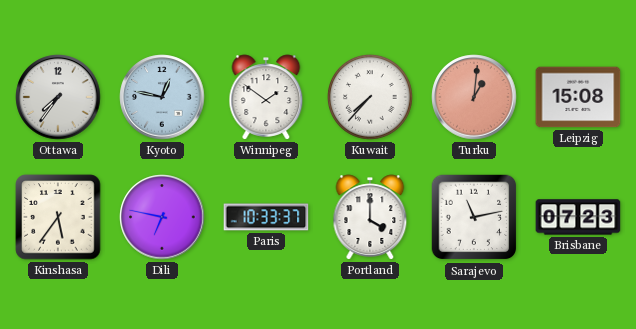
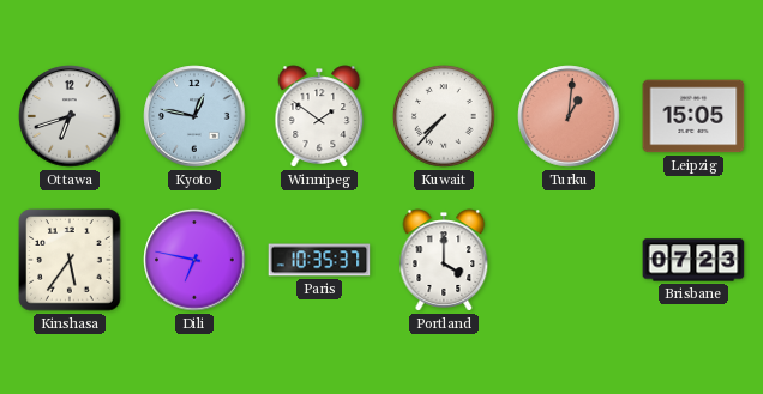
Ottawa: 7:36 -> 6:42
Leipzig: 15:08 -> 15:05
Paris: 10:33 -> 10:35
Sarajevo: 11:13 -> none
